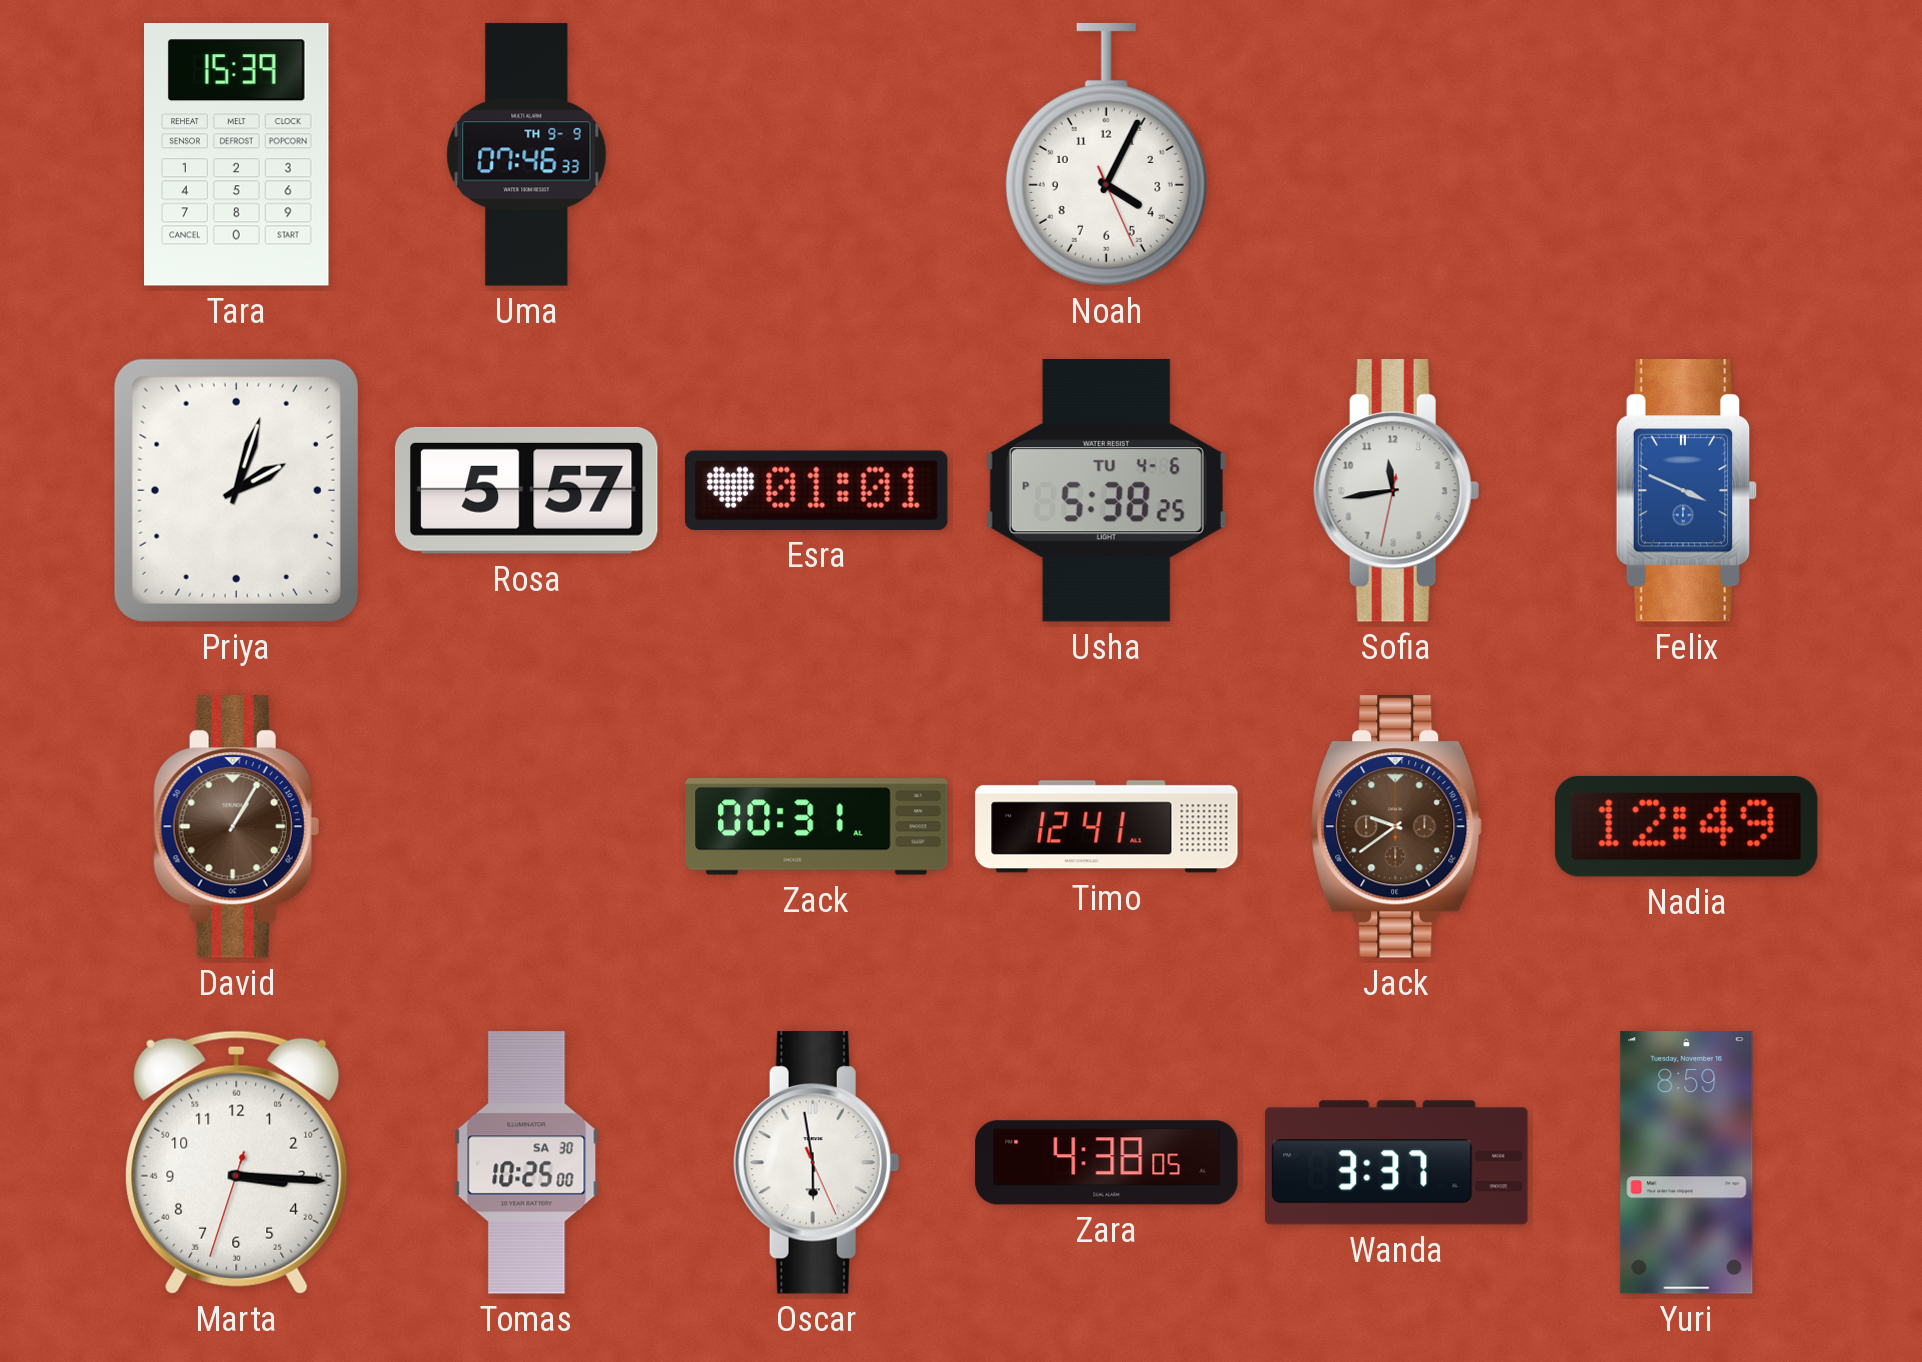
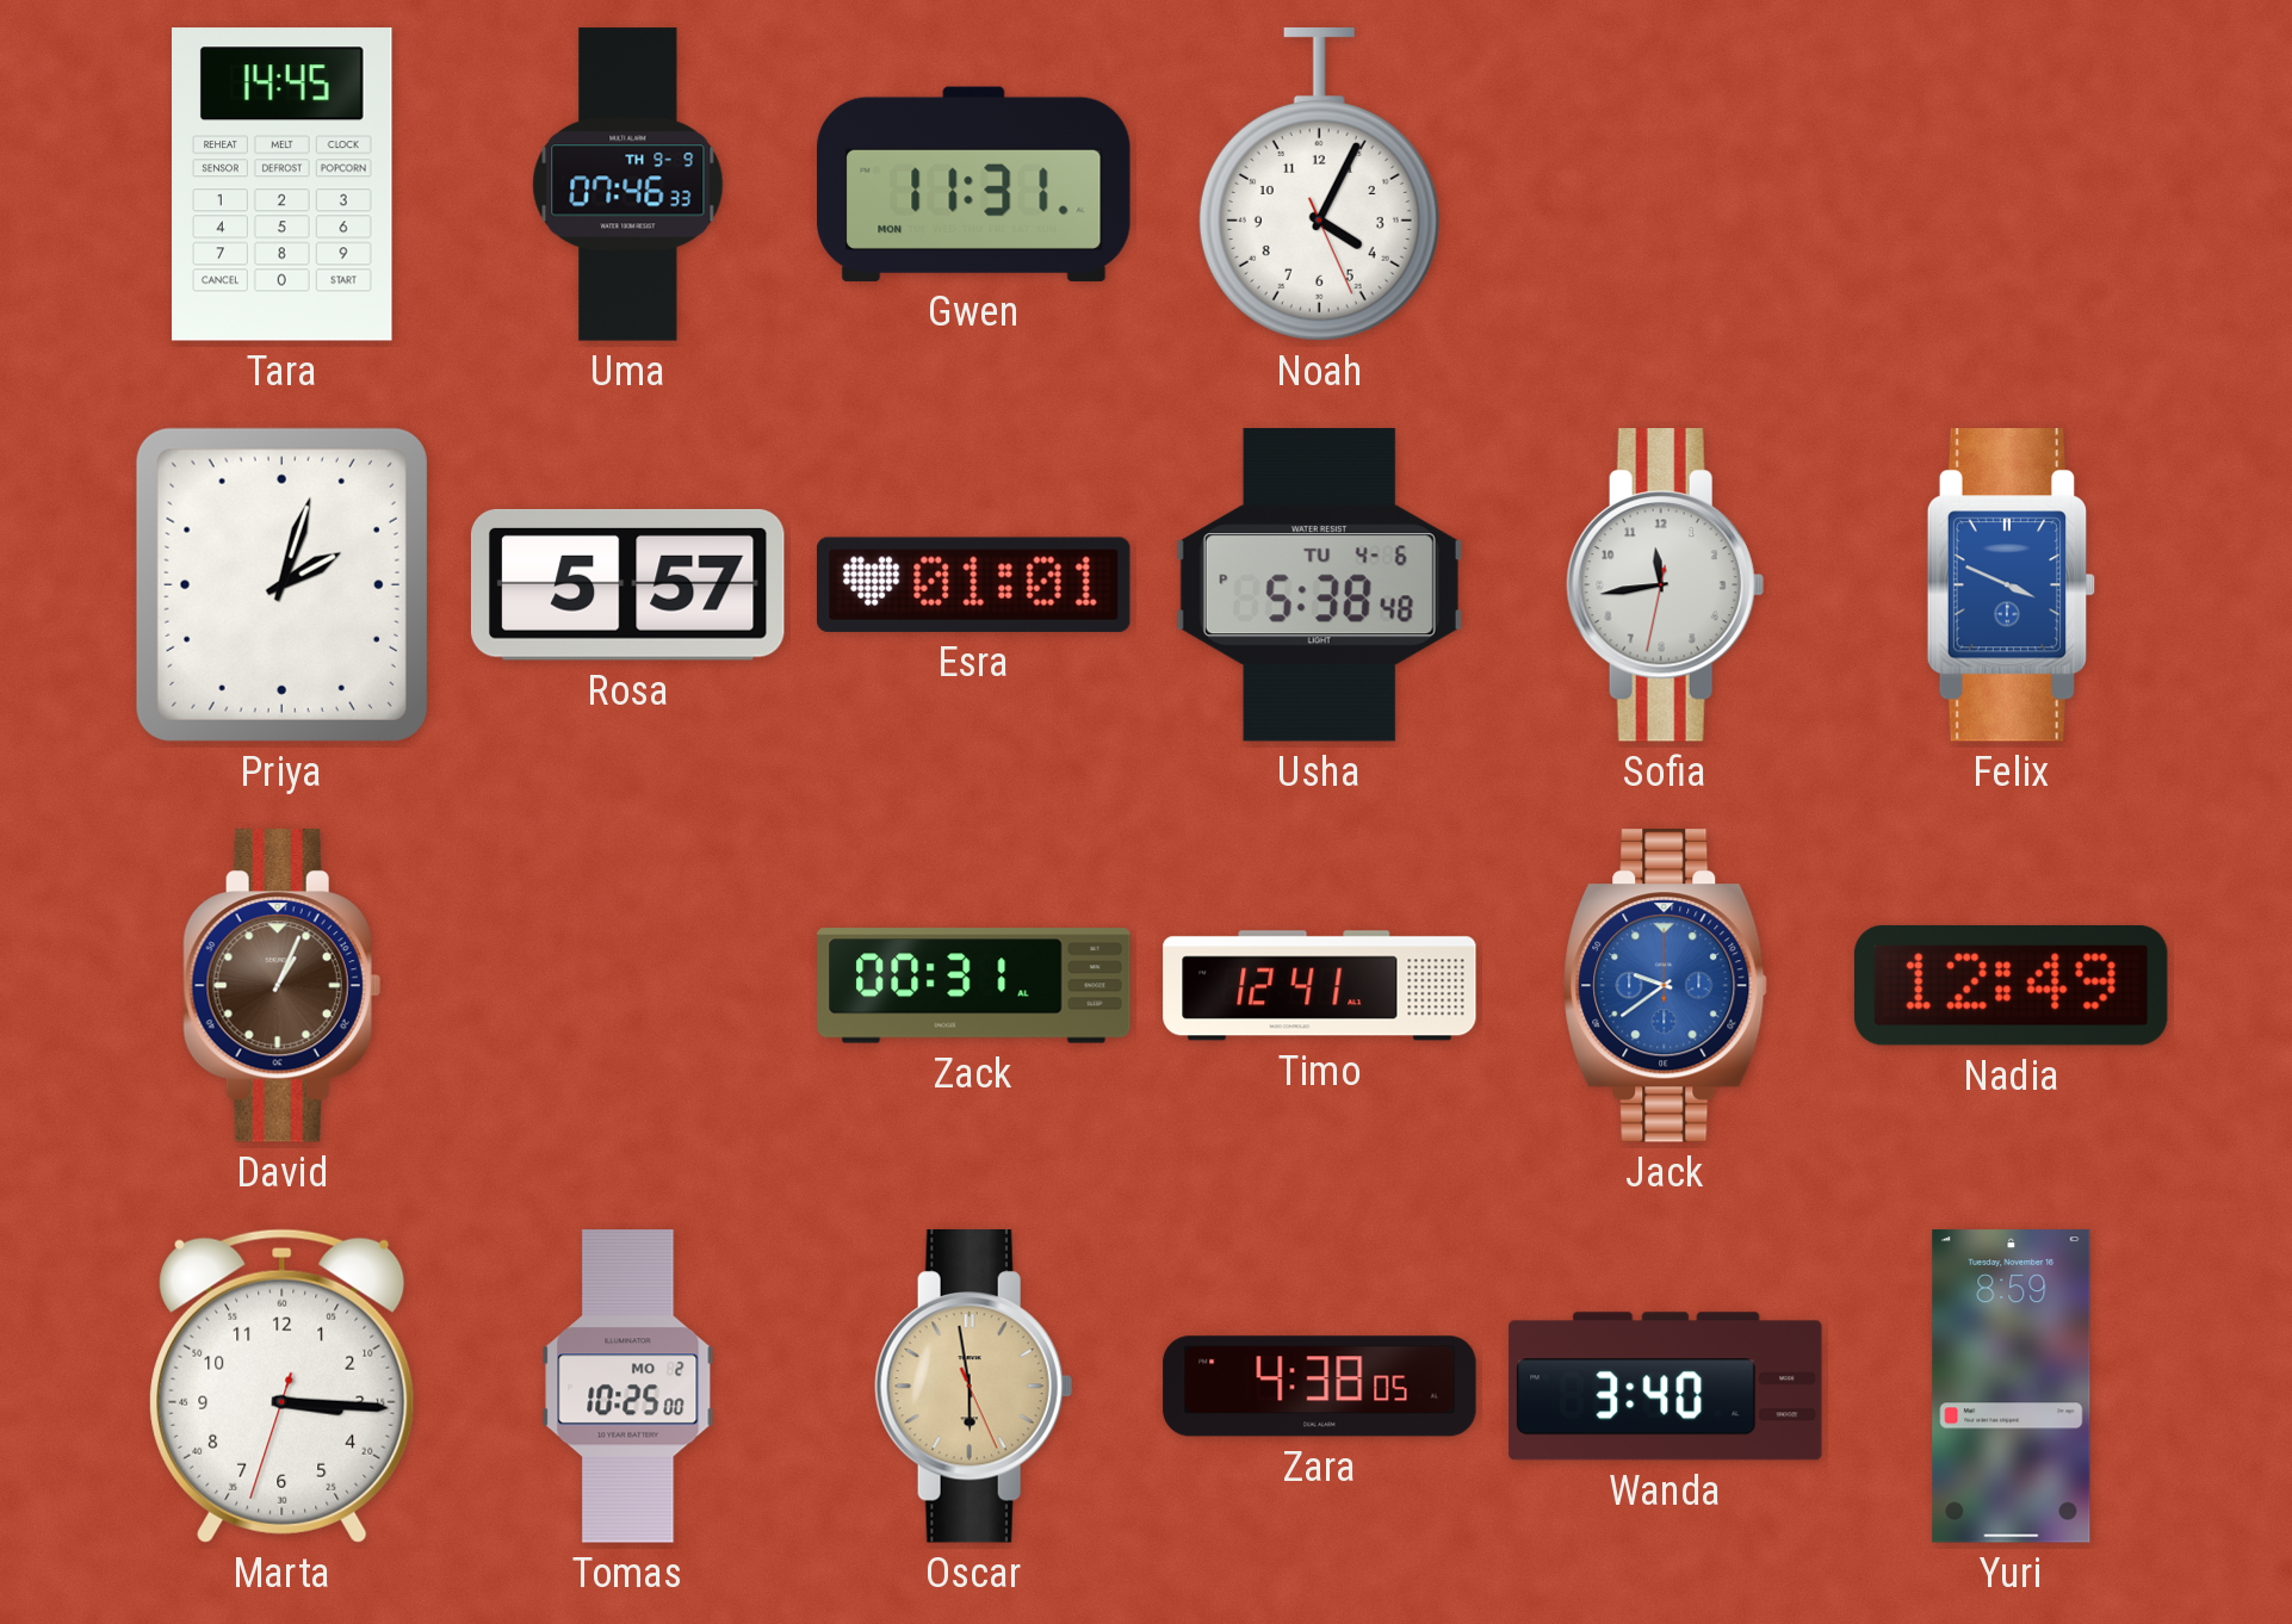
Tara: 15:39 -> 14:45
Gwen: none -> 11:31
Usha: 5:38:25 PM -> 5:38:48 PM
David: 1:05 -> 1:04
Jack dial: brown -> blue
Tomas date: SA 30 -> MO 2
Oscar dial: white -> champagne
Wanda: 3:37 -> 3:40
